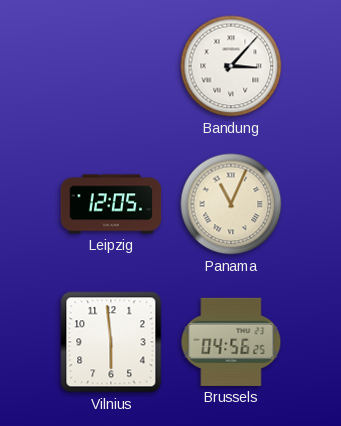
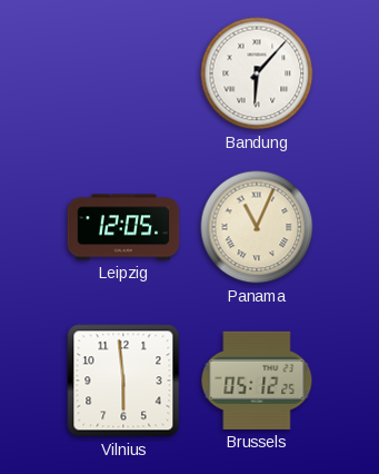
Bandung: 3:07 -> 6:07
Brussels: 04:56 -> 05:12
